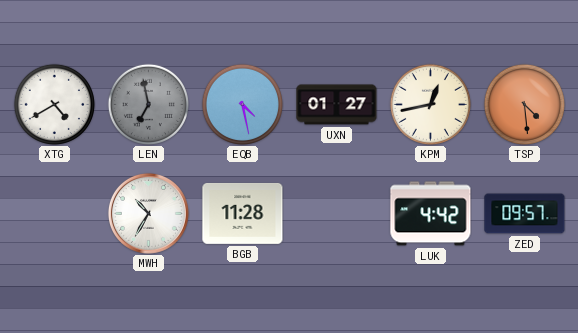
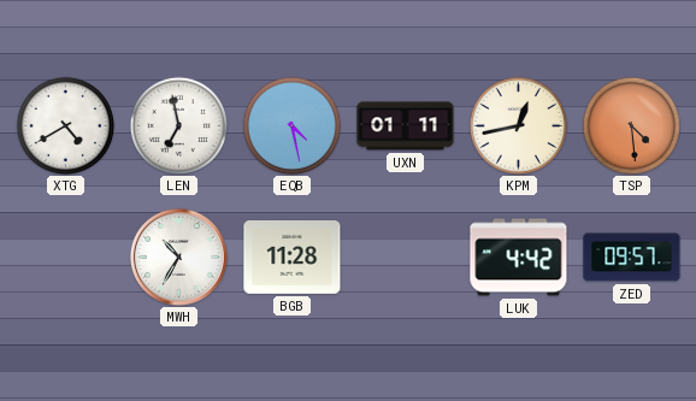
LEN dial: grey -> white
UXN: 01:27 -> 01:11
